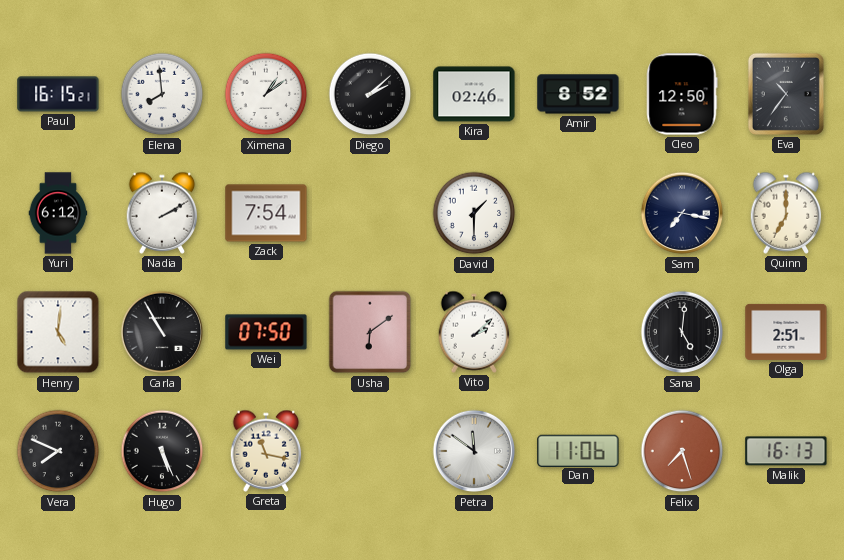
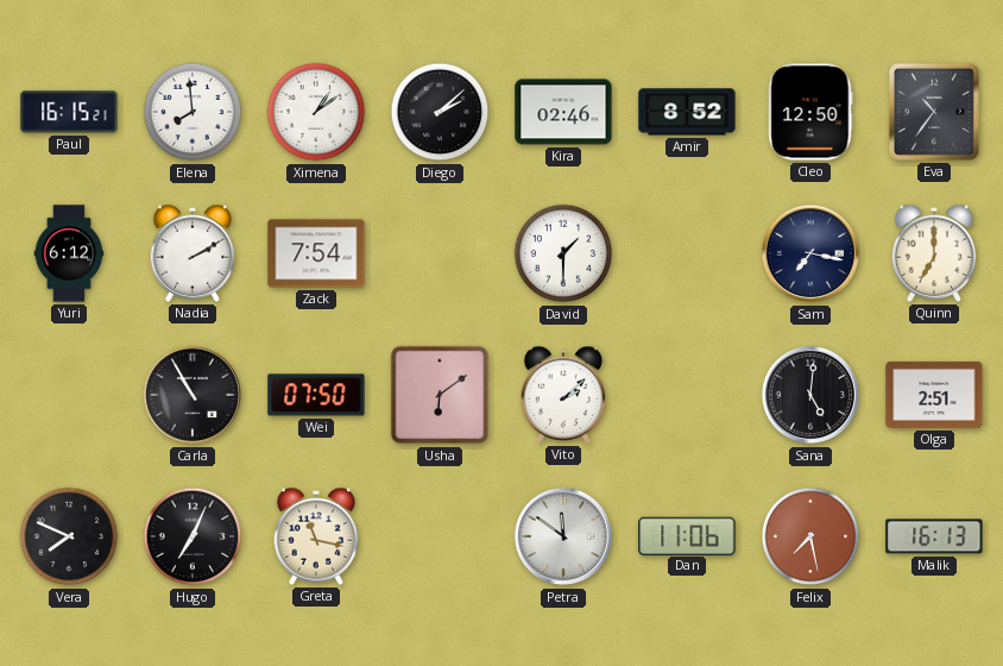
Henry: 5:01 -> none
Hugo: 5:26 -> 7:04
Felix: 7:27 -> 7:28
